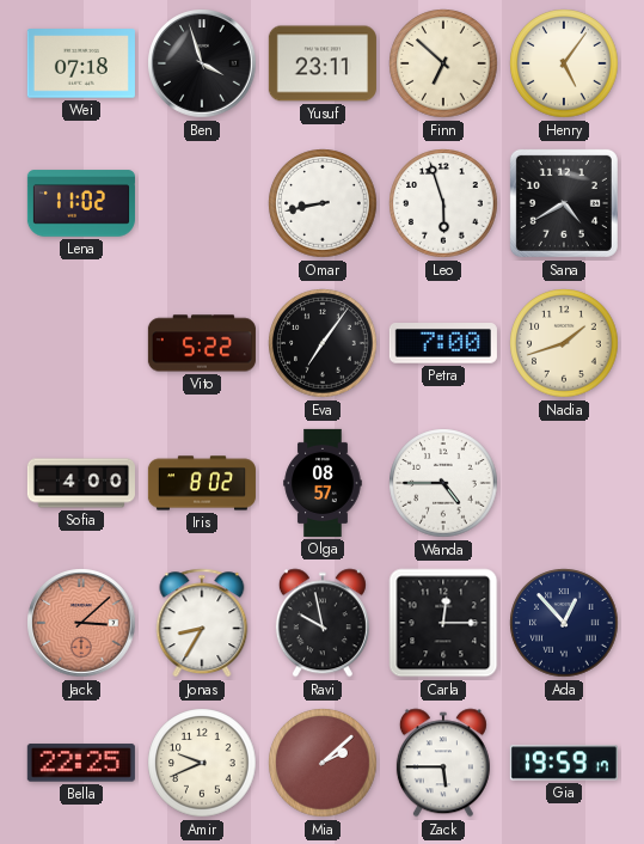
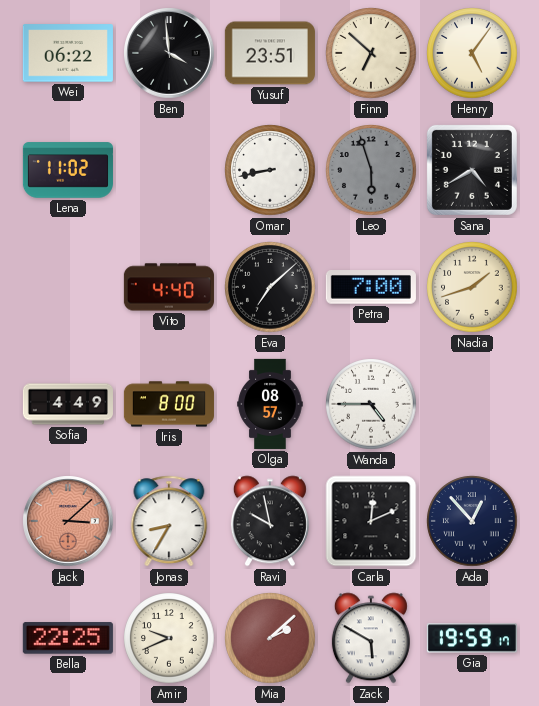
Wei: 07:18 -> 06:22
Ben: 3:57 -> 3:59
Yusuf: 23:11 -> 23:51
Leo dial: white -> grey
Vito: 5:22 -> 4:40
Eva: 7:06 -> 7:08
Sofia: 4:00 -> 4:49
Iris: 8:02 -> 8:00
Carla: 12:15 -> 12:11
Zack: 5:45 -> 5:50
